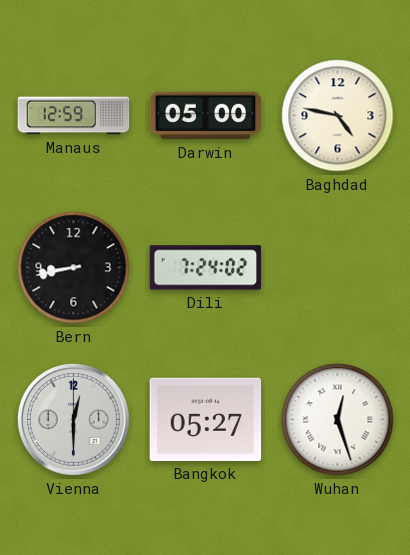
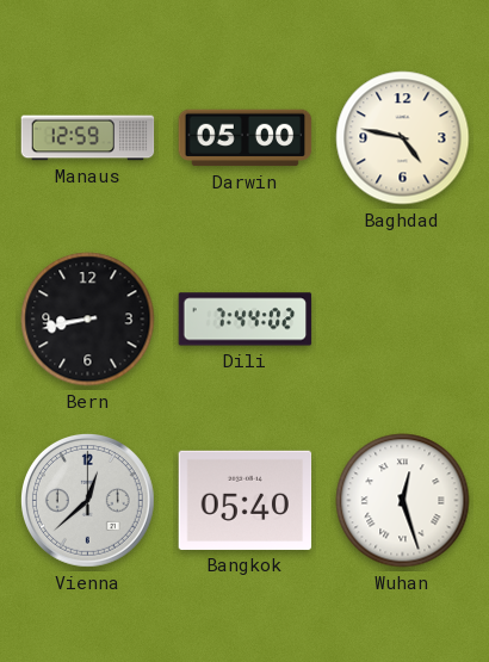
Dili: 7:24 -> 7:44
Vienna: 12:30 -> 12:38
Bangkok: 05:27 -> 05:40
